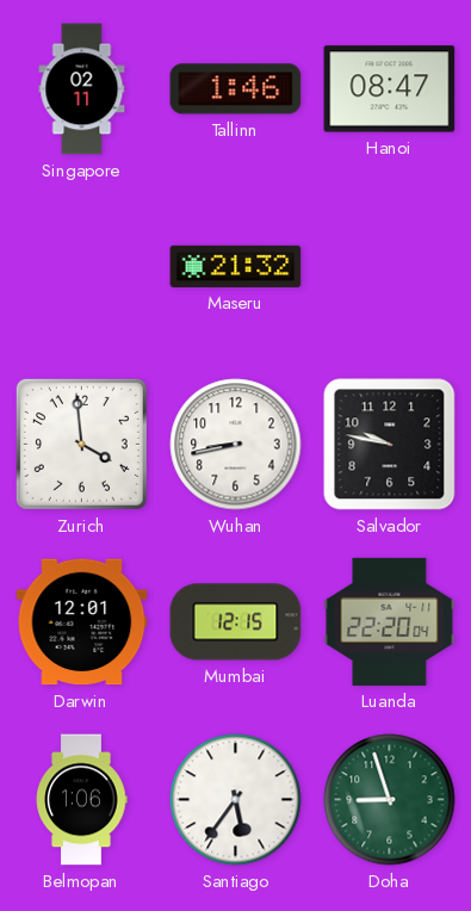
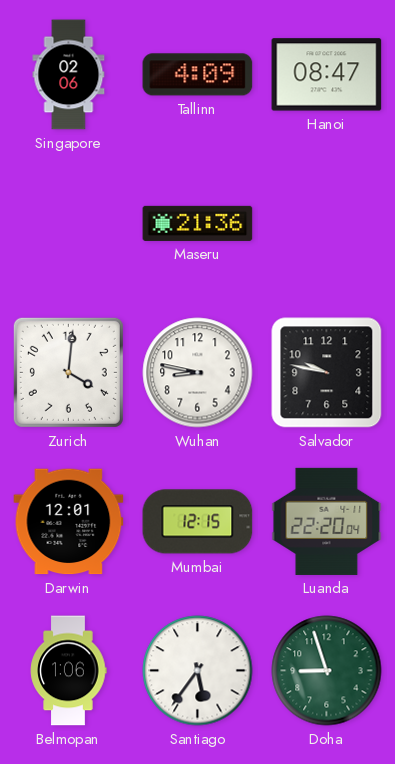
Singapore: 02:11 -> 02:06
Tallinn: 1:46 -> 4:09
Maseru: 21:32 -> 21:36
Zurich: 3:59 -> 4:01
Wuhan: 8:43 -> 8:47
